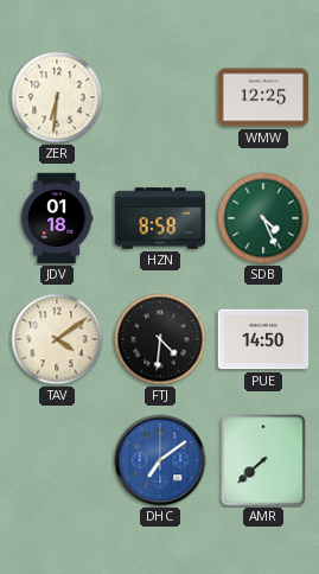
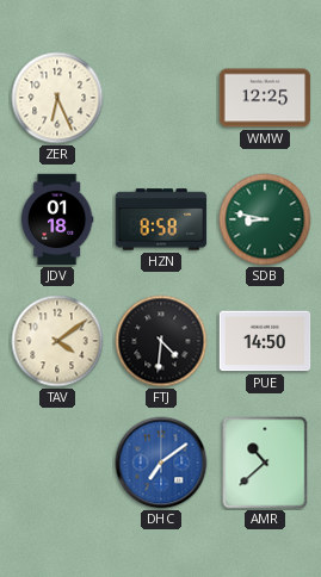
ZER: 6:31 -> 6:26
SDB: 4:26 -> 8:47
AMR: 7:38 -> 10:38
